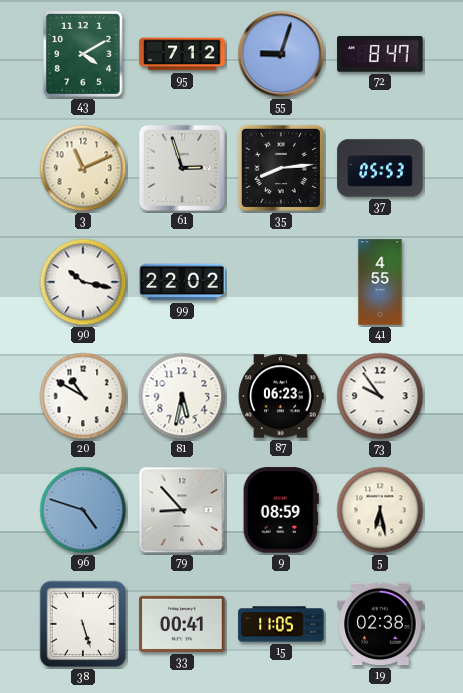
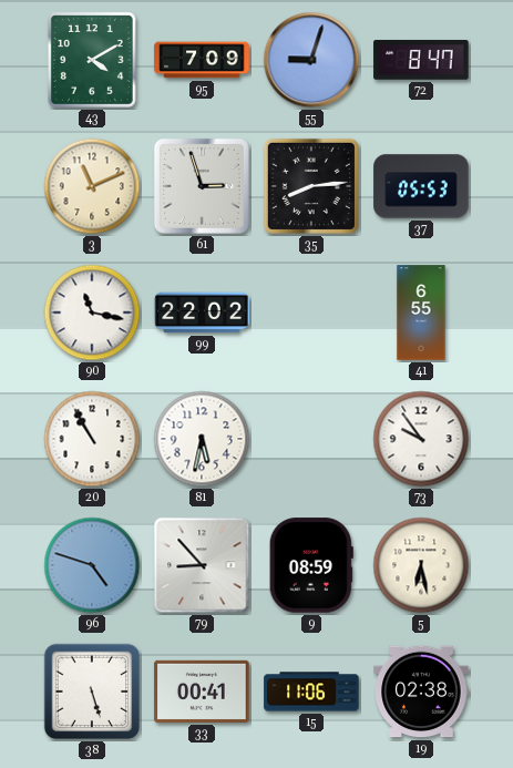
95: 7:12 -> 7:09
90: 10:17 -> 11:17
41: 4:55 -> 6:55
20: 10:50 -> 10:55
87: 06:23 -> none
15: 11:05 -> 11:06
